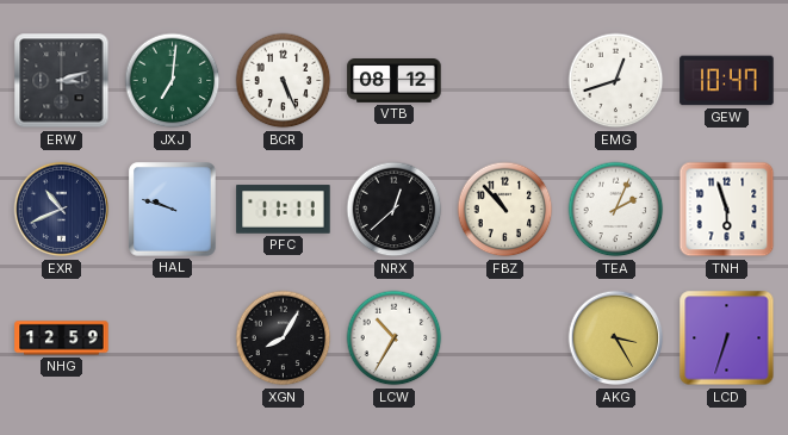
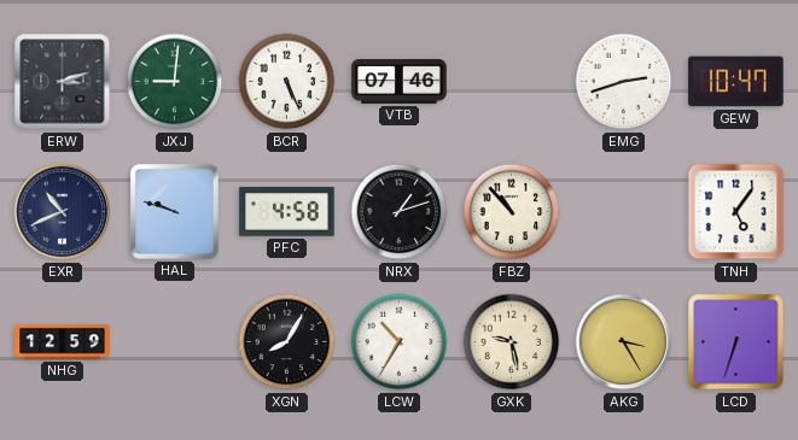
JXJ: 7:01 -> 9:01
VTB: 08:12 -> 07:46
EMG: 12:42 -> 2:42
PFC: 11:11 -> 4:58
NRX: 12:38 -> 1:12
TEA: 2:04 -> none
TNH: 5:57 -> 5:06
GXK: none -> 9:28
